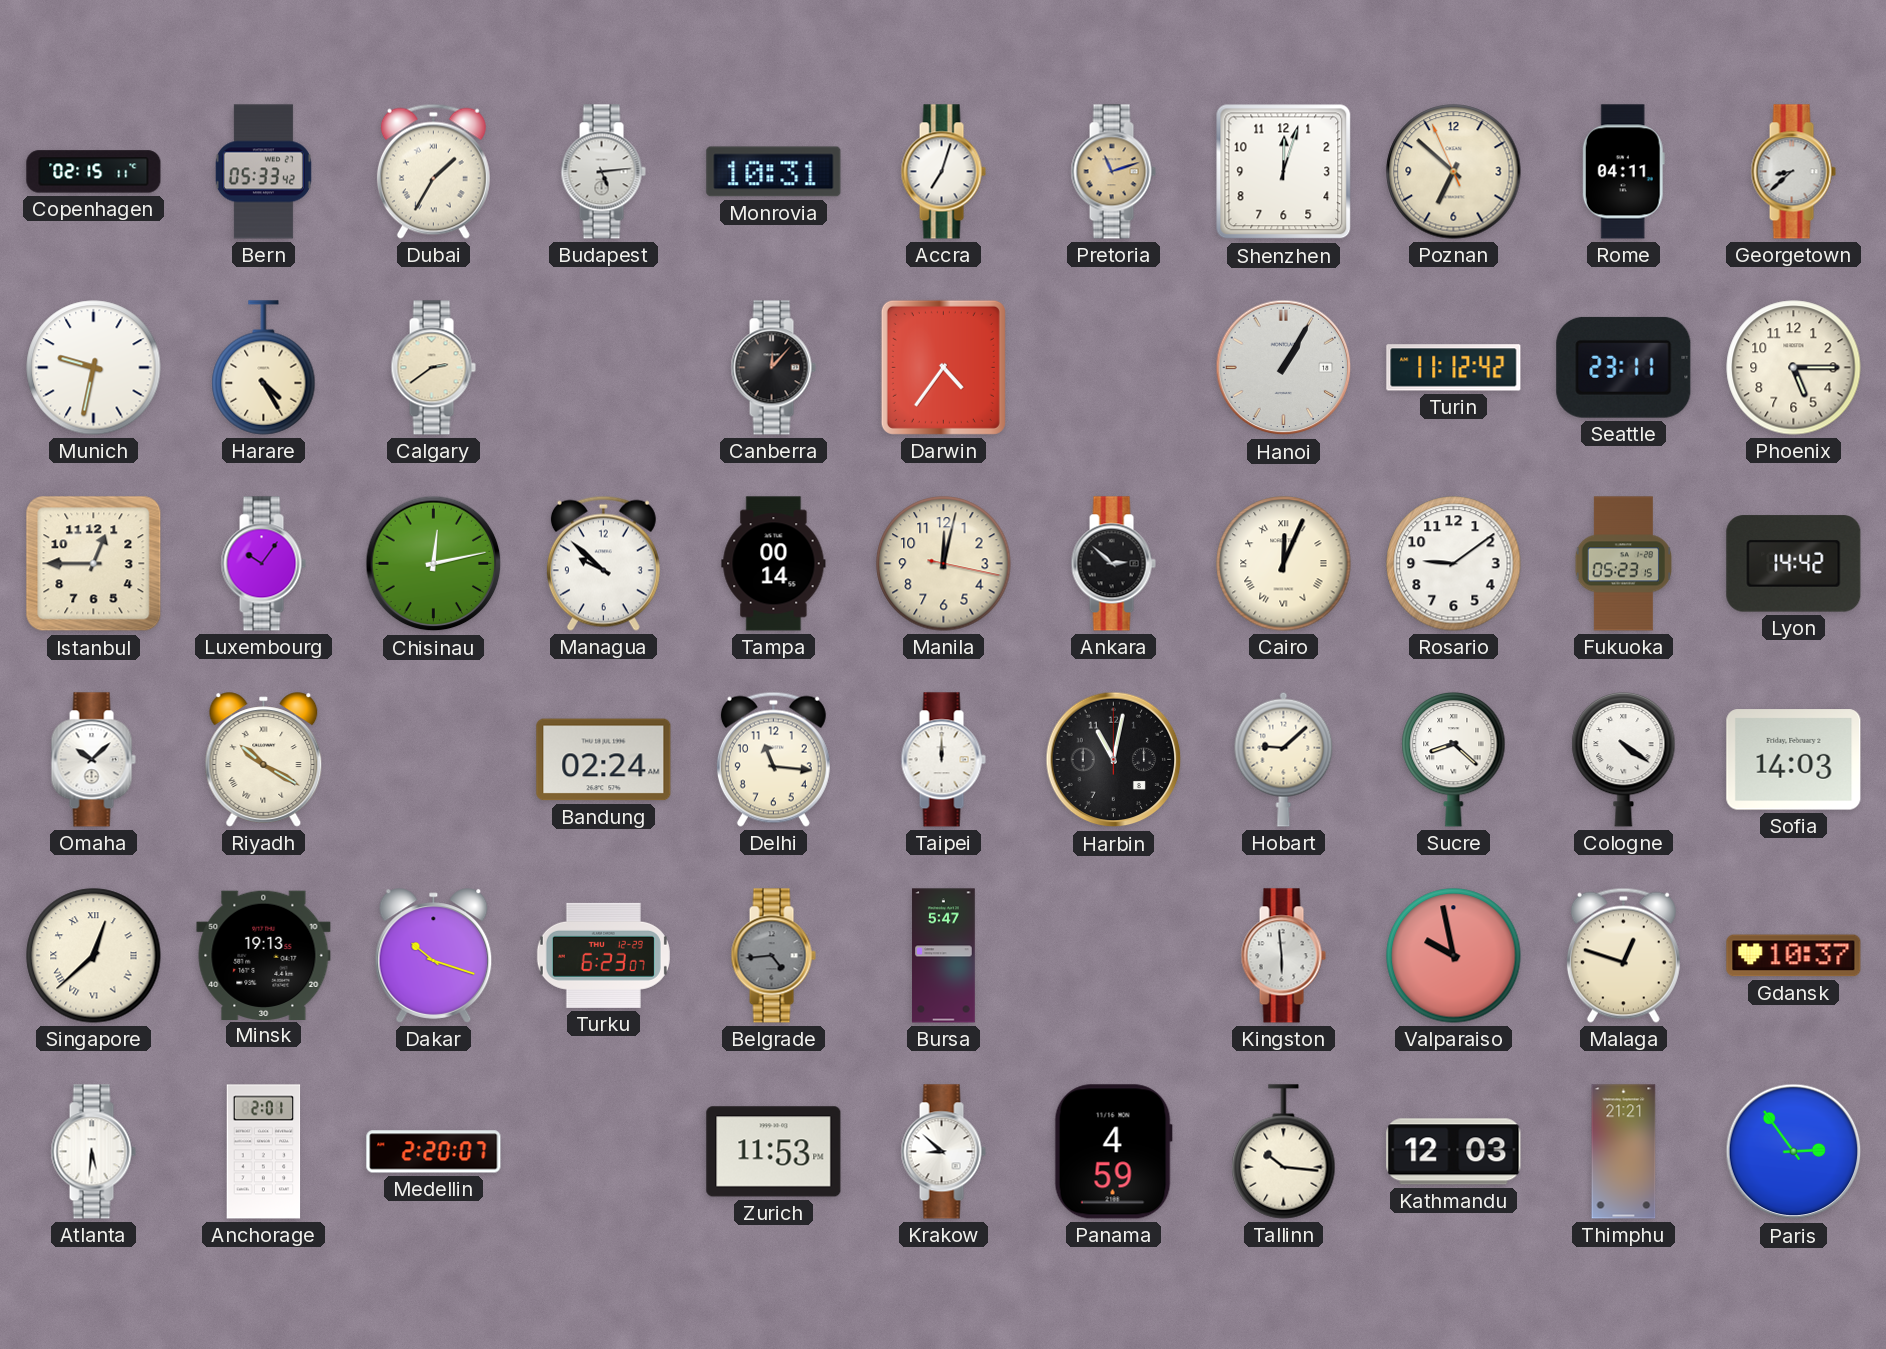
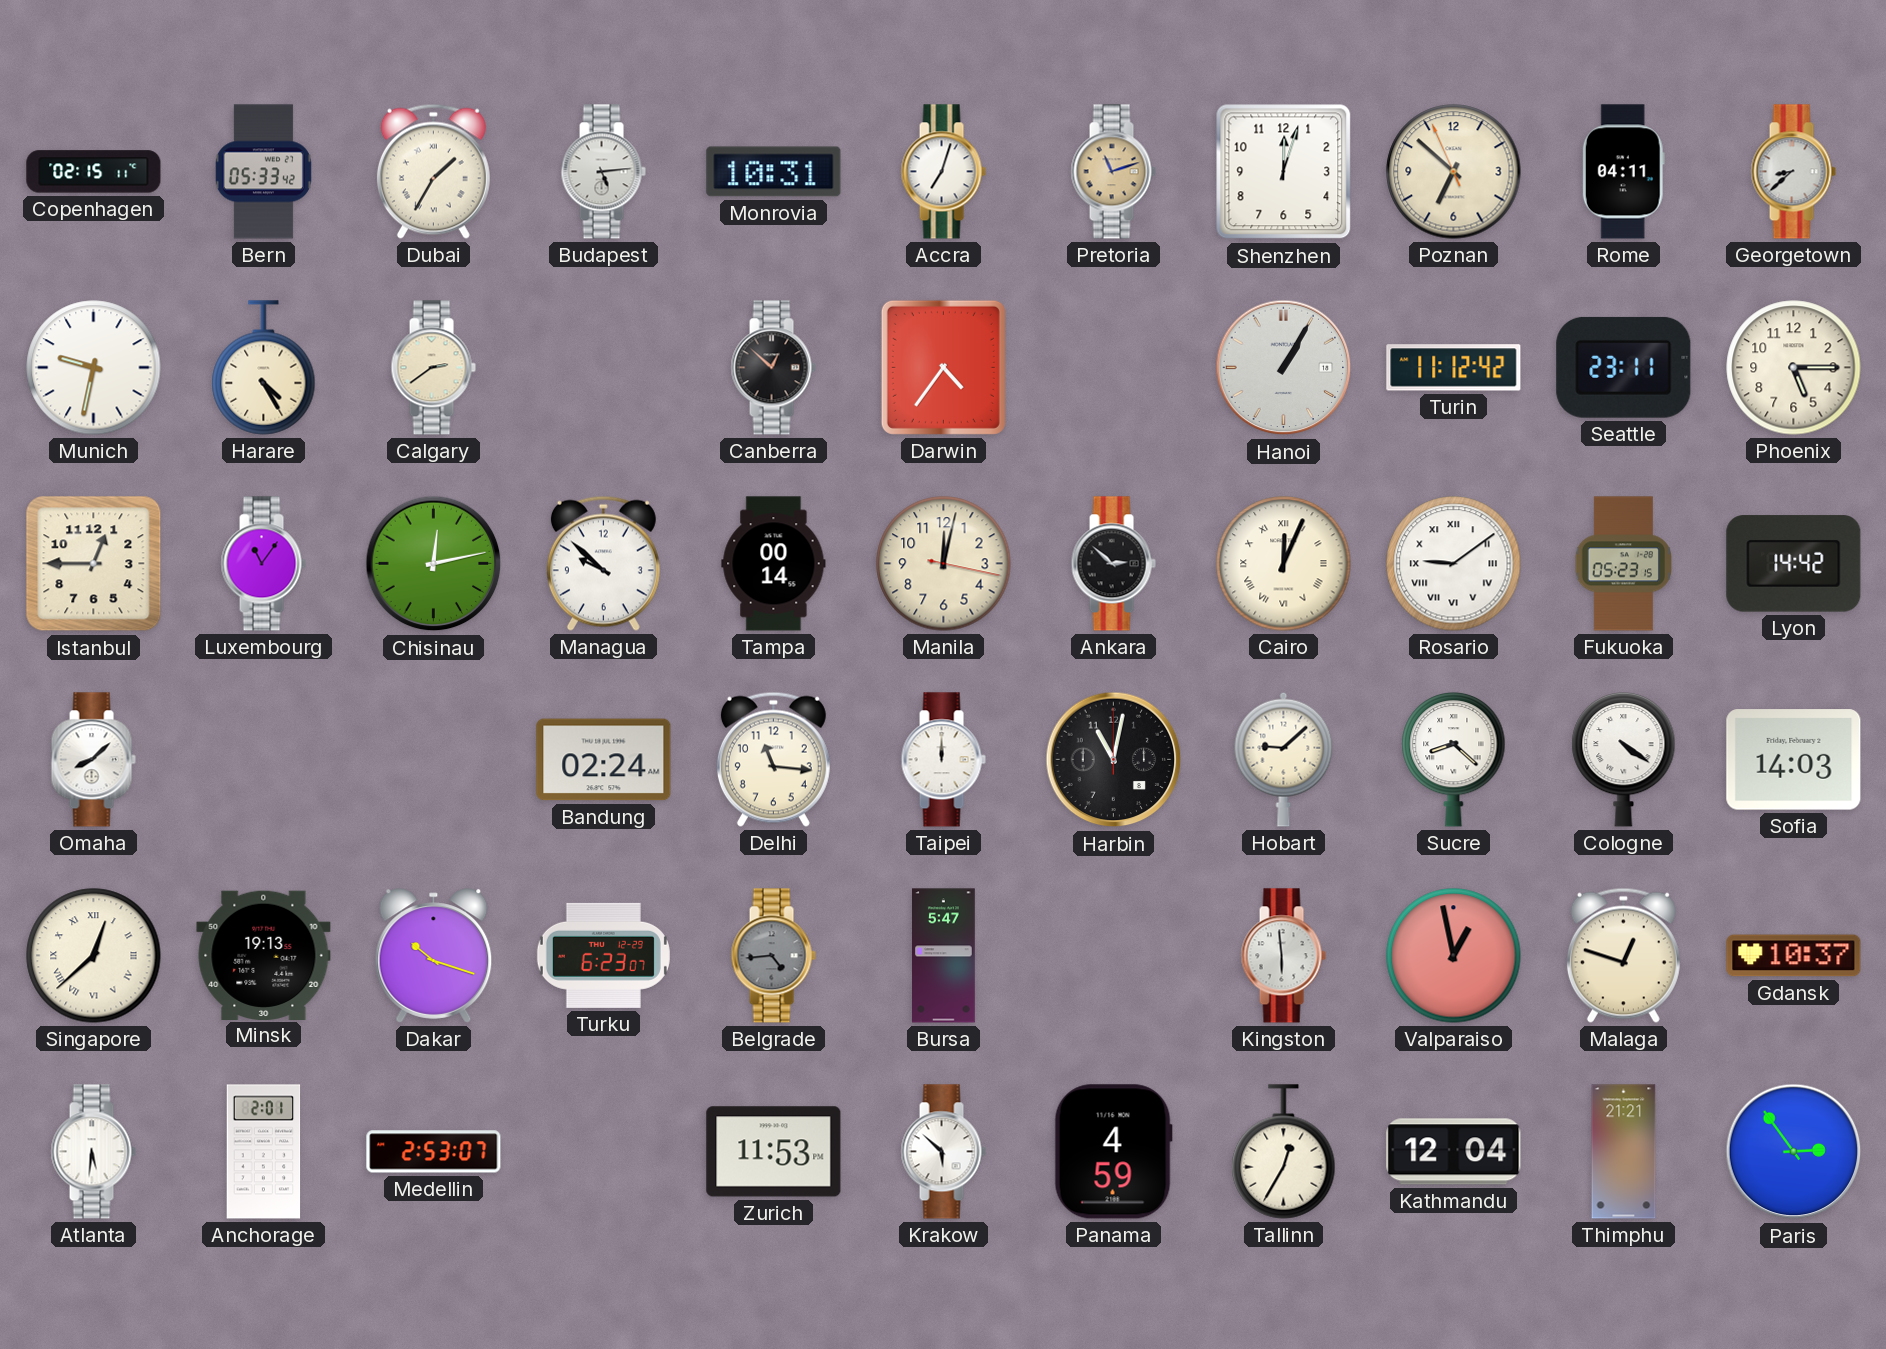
Canberra: 12:07 -> 12:52
Luxembourg: 10:06 -> 11:06
Rosario numerals: Arabic -> Roman
Omaha: 10:08 -> 8:08
Riyadh: 10:20 -> none
Valparaiso: 9:58 -> 12:58
Medellin: 2:20 -> 2:53
Krakow: 8:52 -> 5:52
Tallinn: 10:16 -> 12:35
Kathmandu: 12:03 -> 12:04
